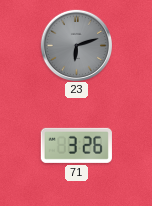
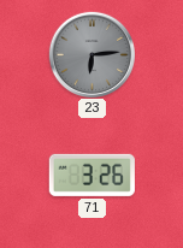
23: 6:12 -> 6:14
